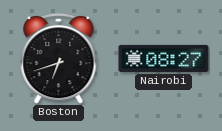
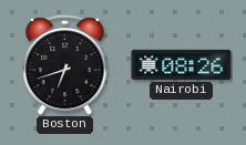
Nairobi: 08:27 -> 08:26
